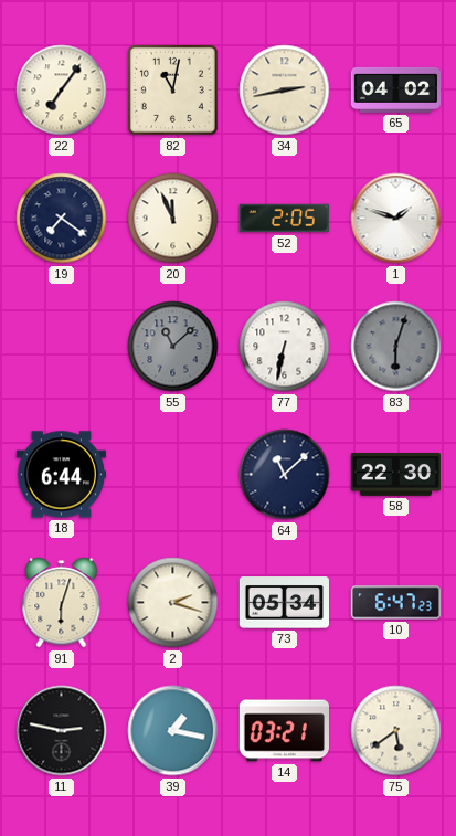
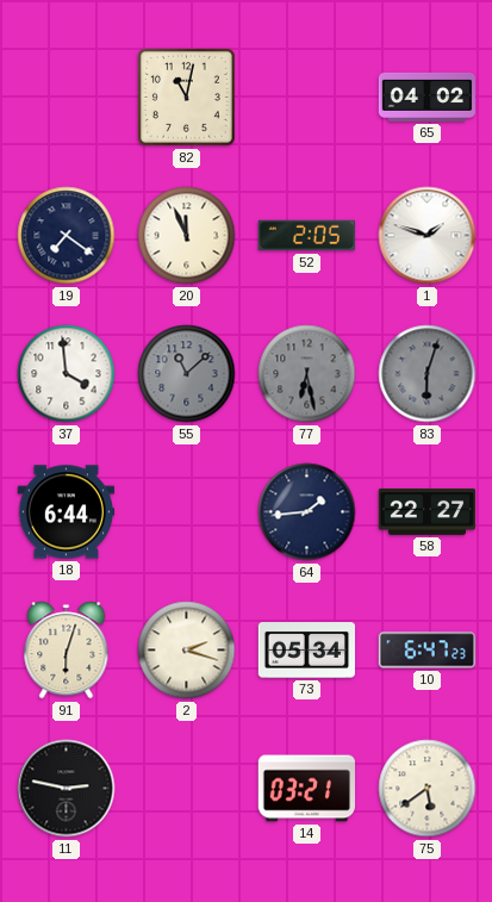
22: 7:06 -> none
34: 2:43 -> none
37: none -> 3:59
77: 6:32 -> 6:28
77 dial: white -> grey
64: 11:08 -> 1:44
58: 22:30 -> 22:27
39: 1:17 -> none
